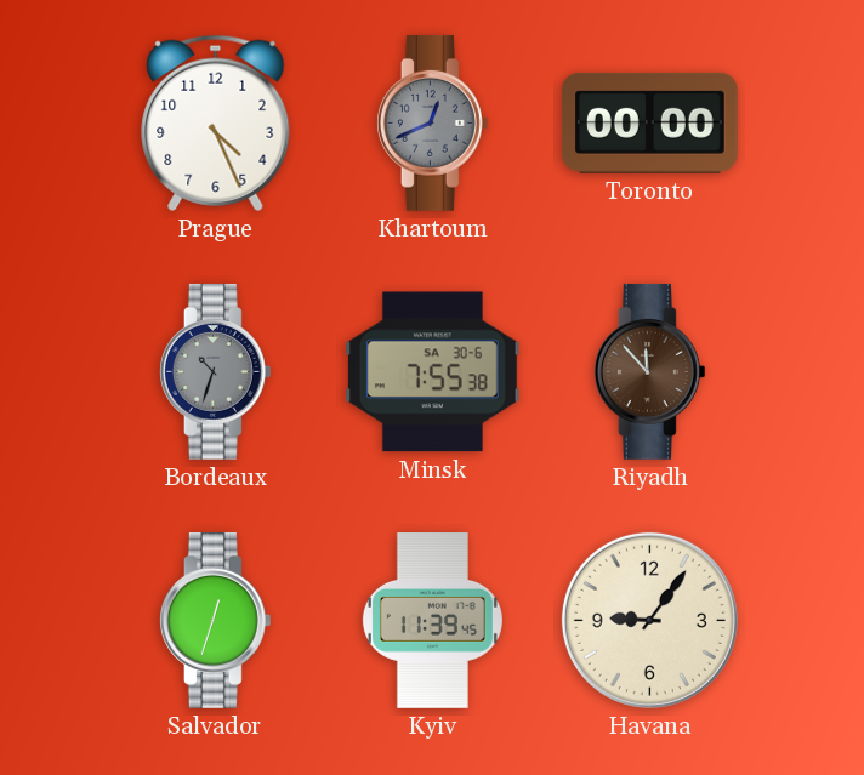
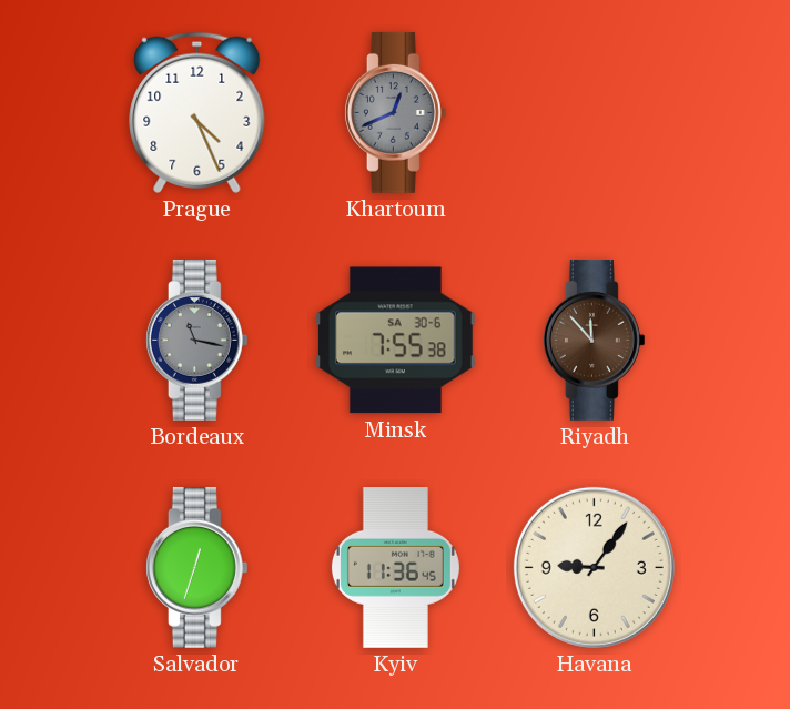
Toronto: 00:00 -> none
Bordeaux: 10:33 -> 11:17
Kyiv: 11:39 -> 11:36
